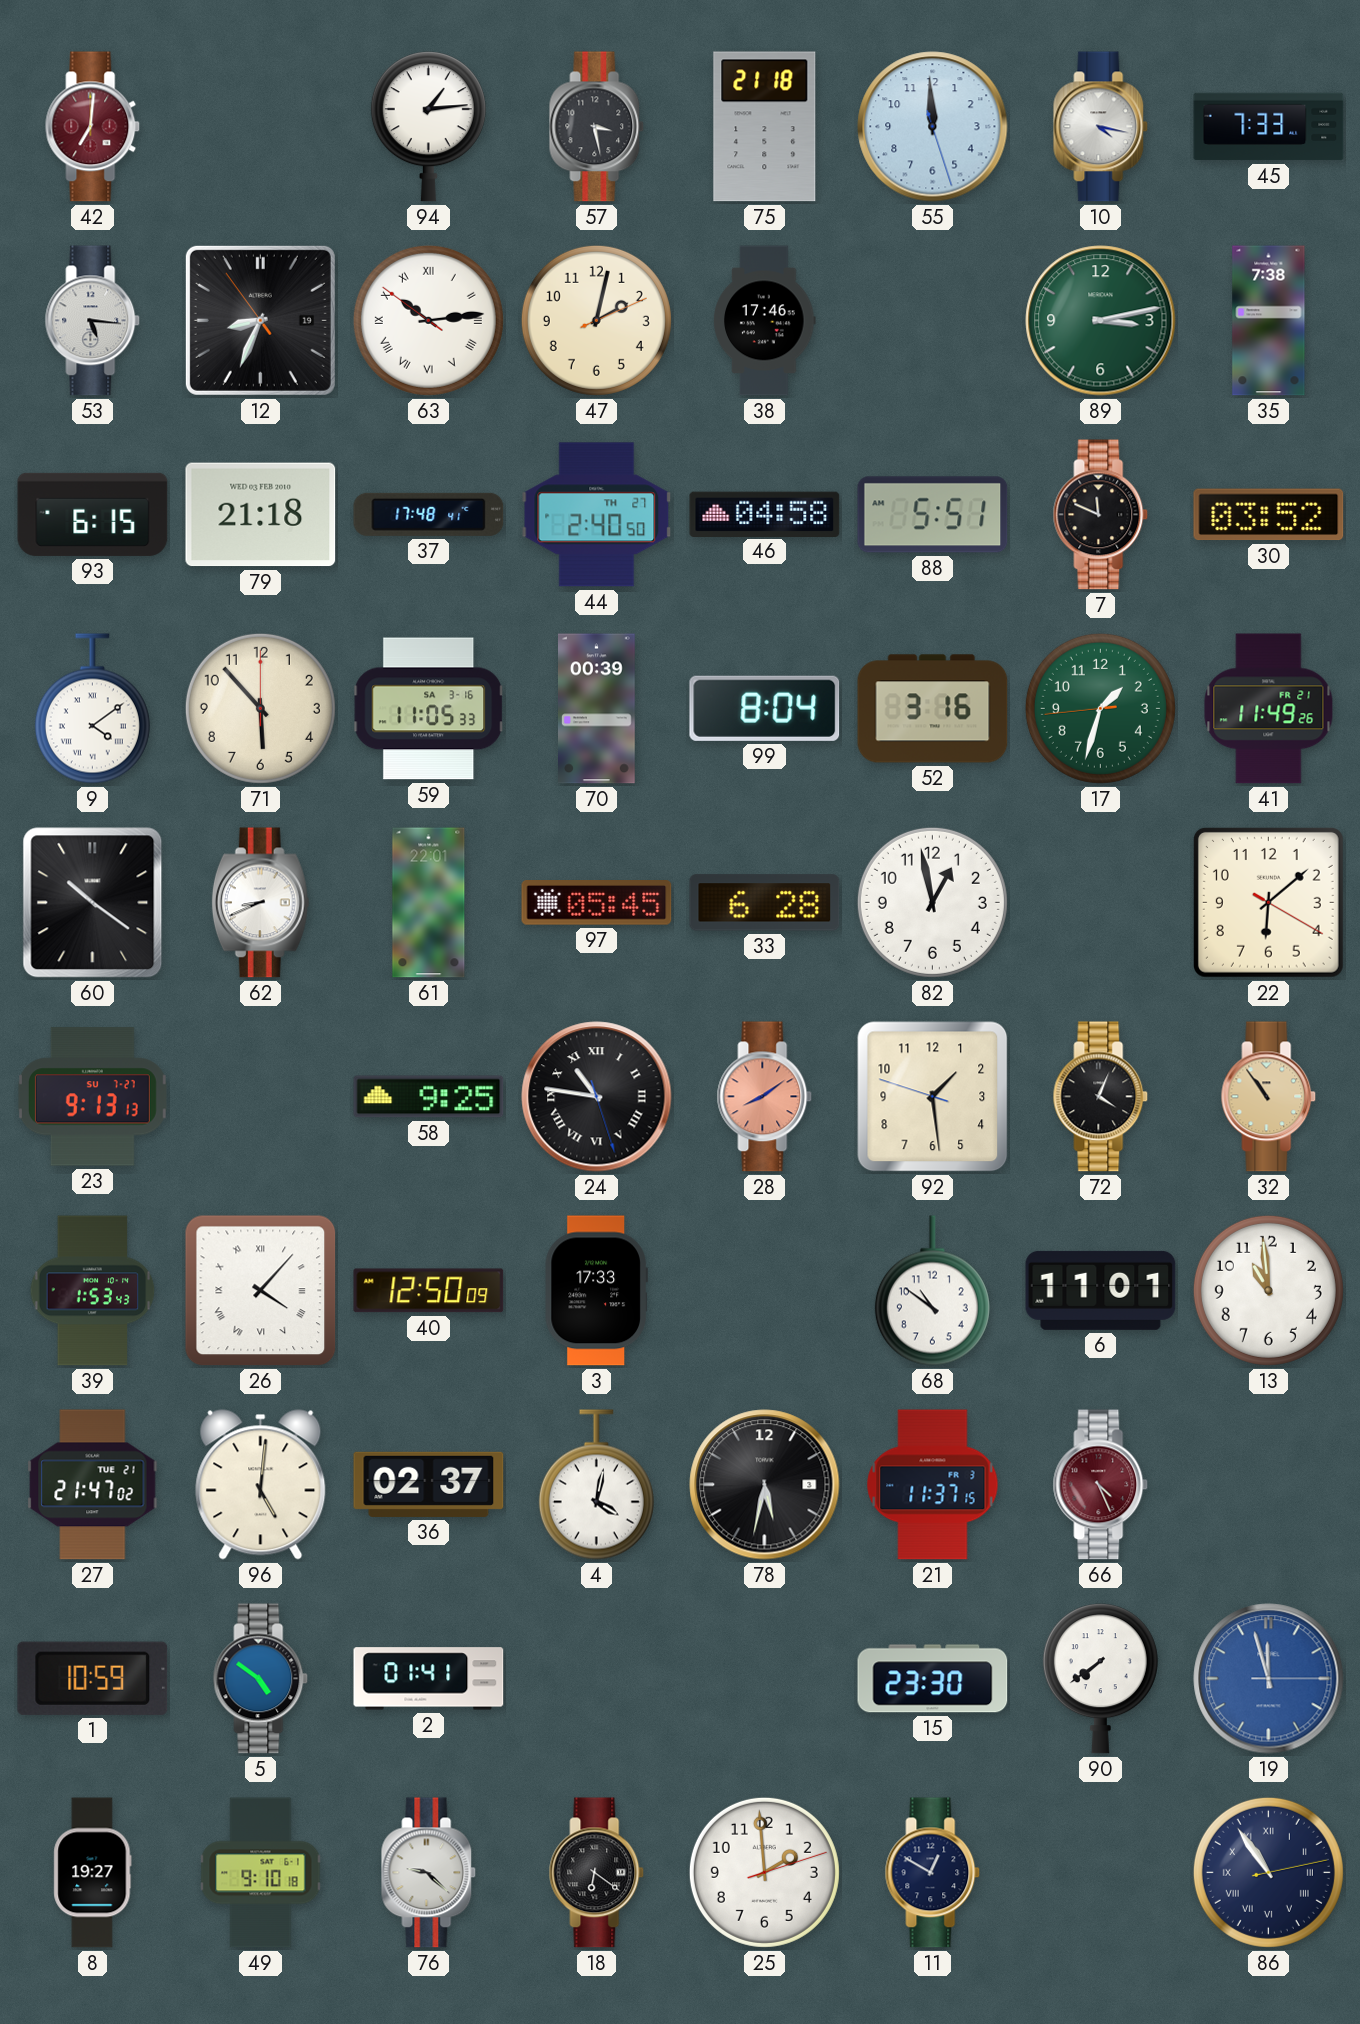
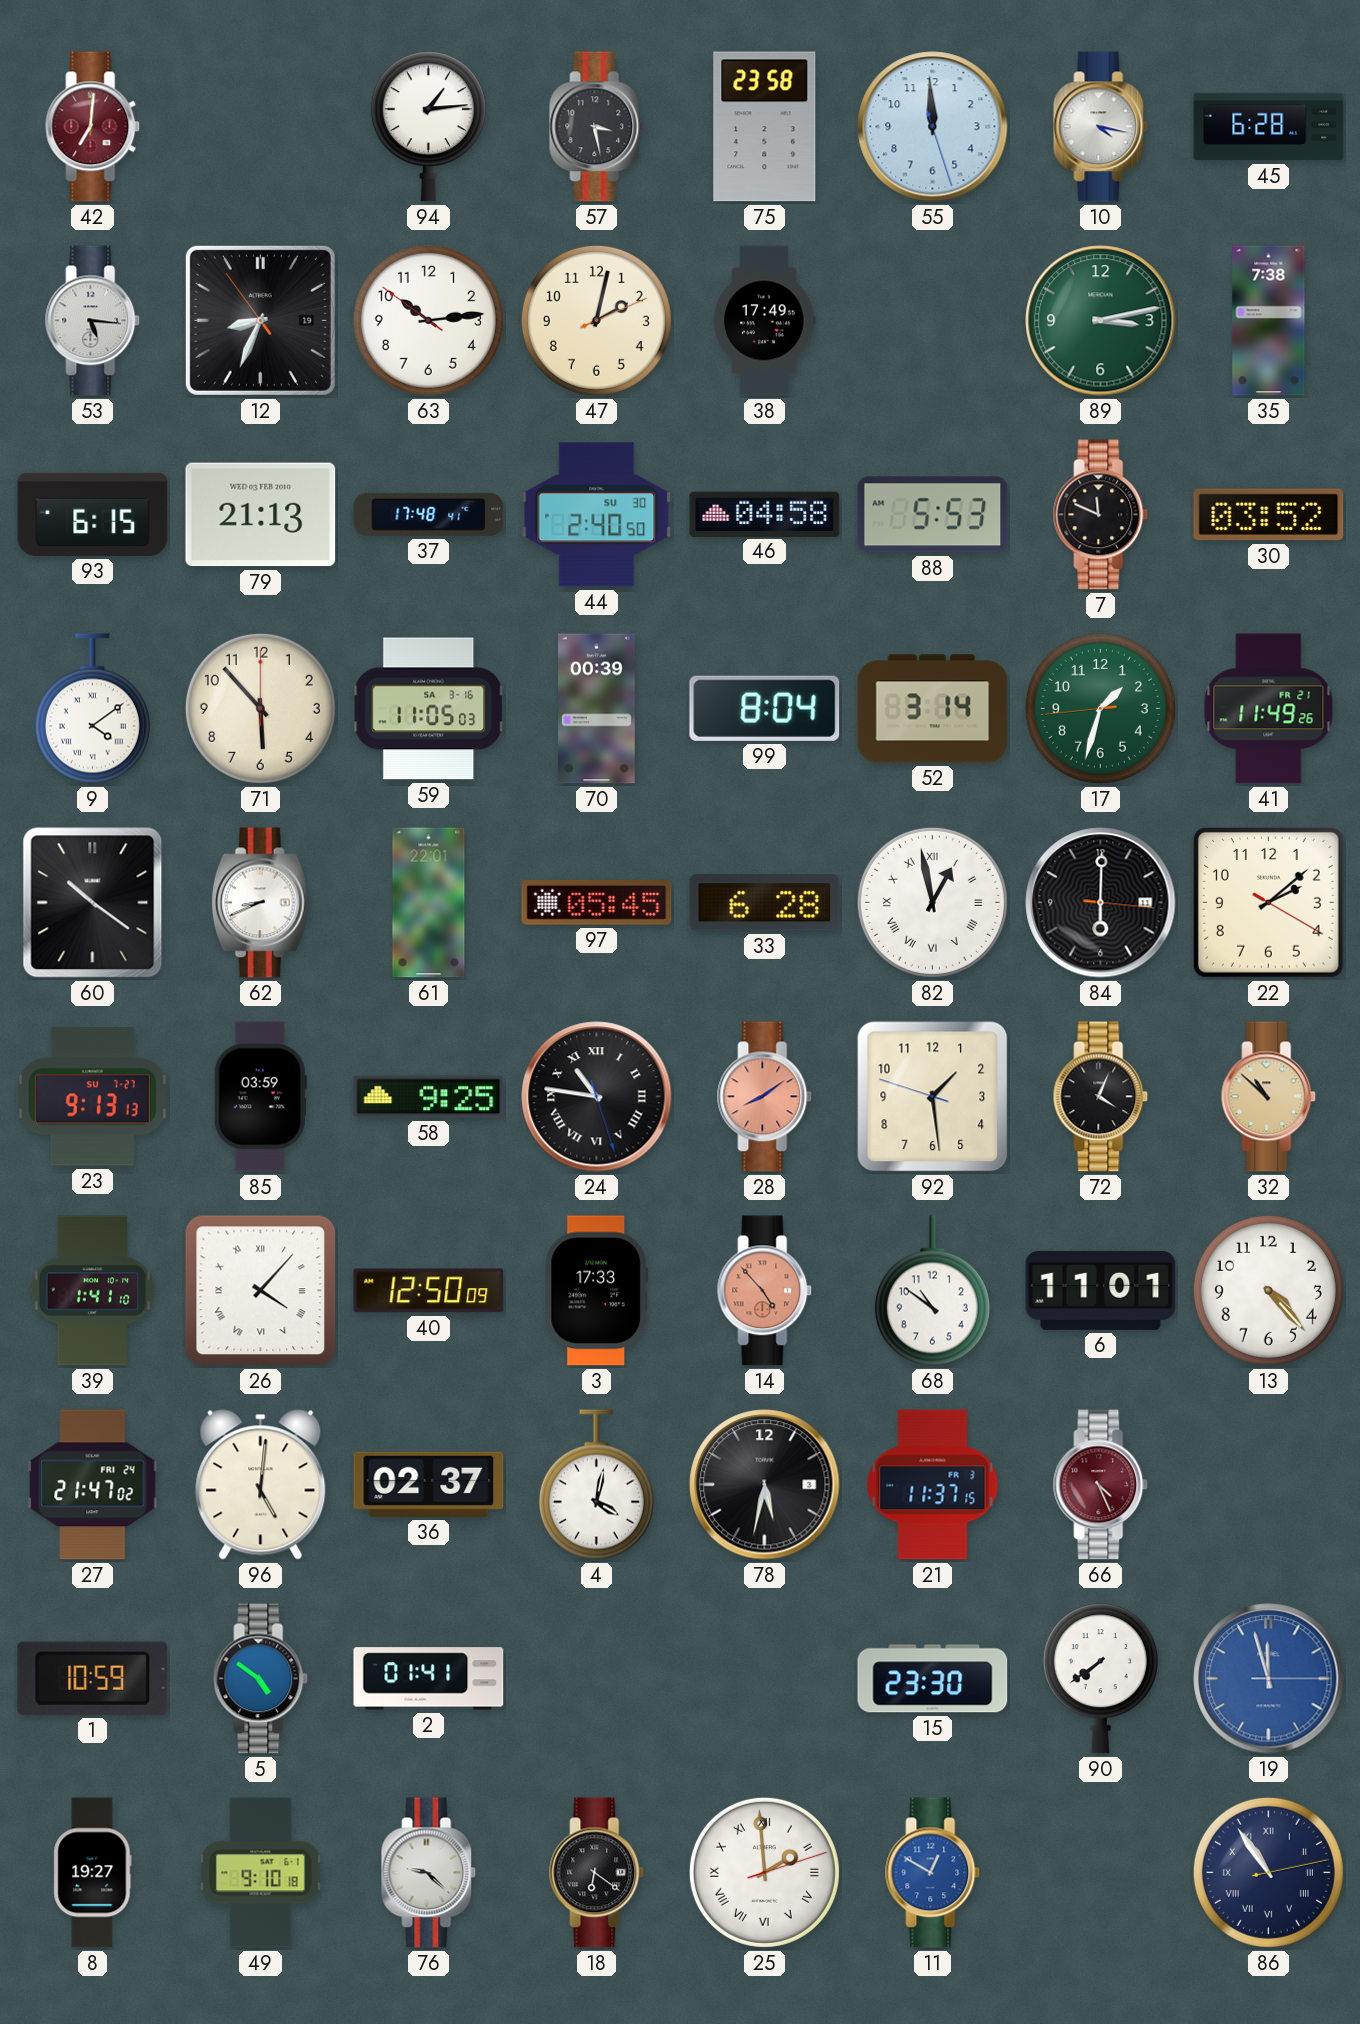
75: 21:18 -> 23:58
45: 7:33 -> 6:28
63 numerals: Roman -> Arabic
38: 17:46 -> 17:49
79: 21:18 -> 21:13
44 date: TH 27 -> SU 30
88: 5:51 -> 5:53
59: 11:05:33 -> 11:05:03
52: 3:16 -> 3:14
82 numerals: Arabic -> Roman
84: none -> 6:00
22: 6:08 -> 2:08
85: none -> 03:59
32: 10:54 -> 10:52
39: 1:53 -> 1:41
14: none -> 4:53
13: 10:59 -> 4:23
27 date: TUE 21 -> FRI 24
25 numerals: Arabic -> Roman
11 dial: navy -> blue
